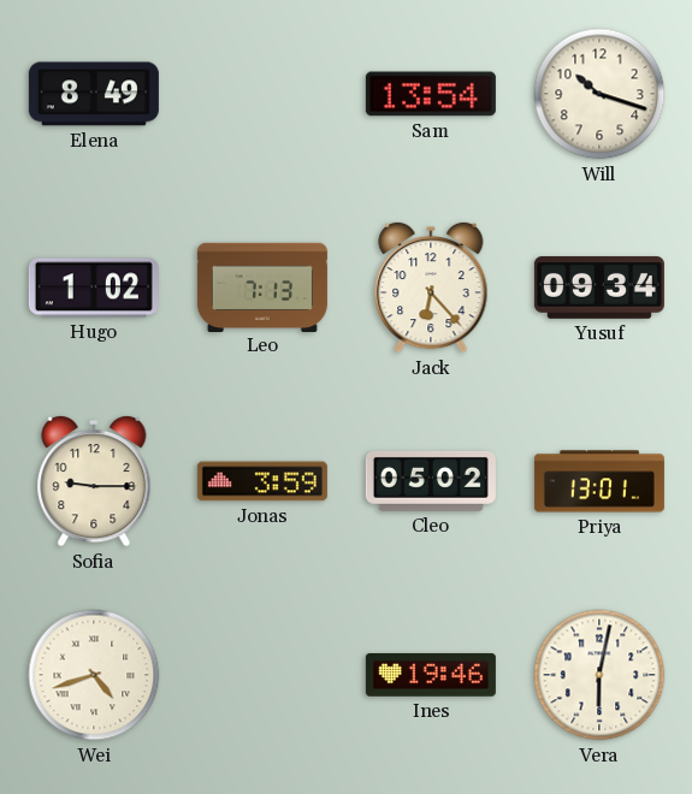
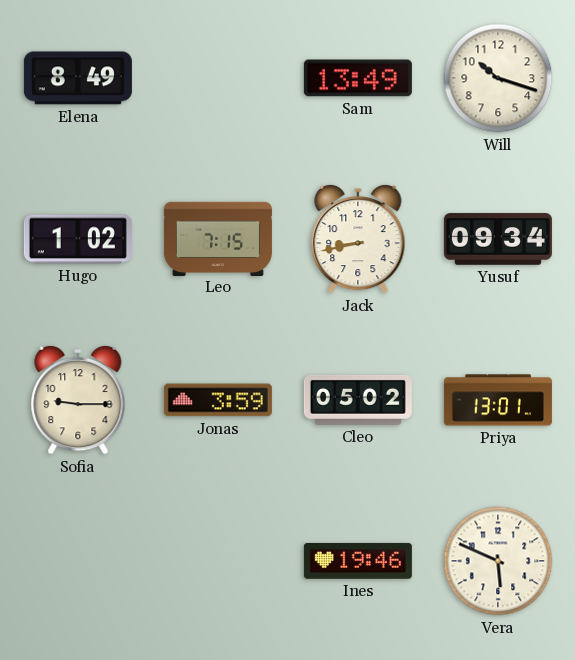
Sam: 13:54 -> 13:49
Leo: 7:13 -> 7:15
Jack: 6:23 -> 8:43
Wei: 4:42 -> none
Vera: 6:02 -> 5:49
